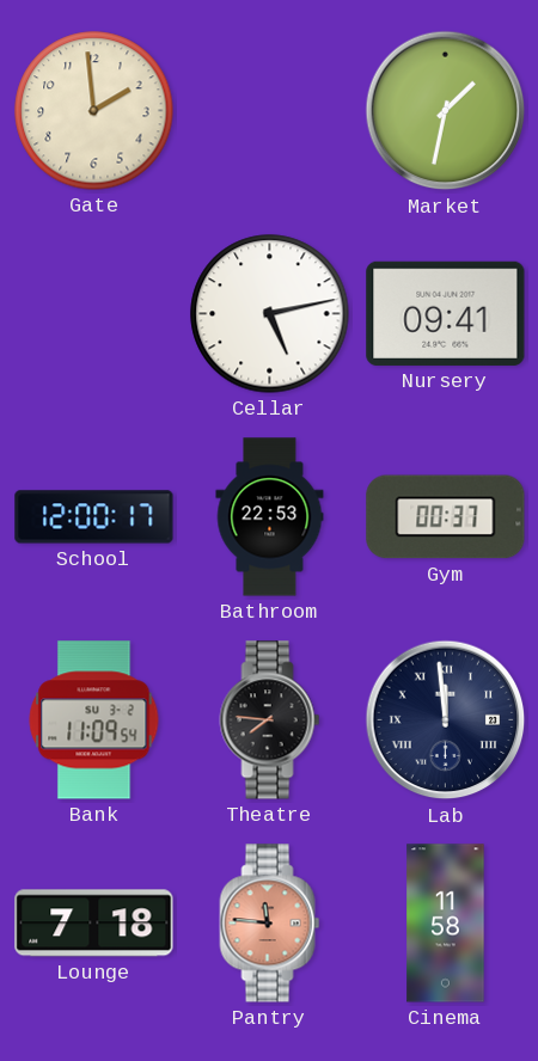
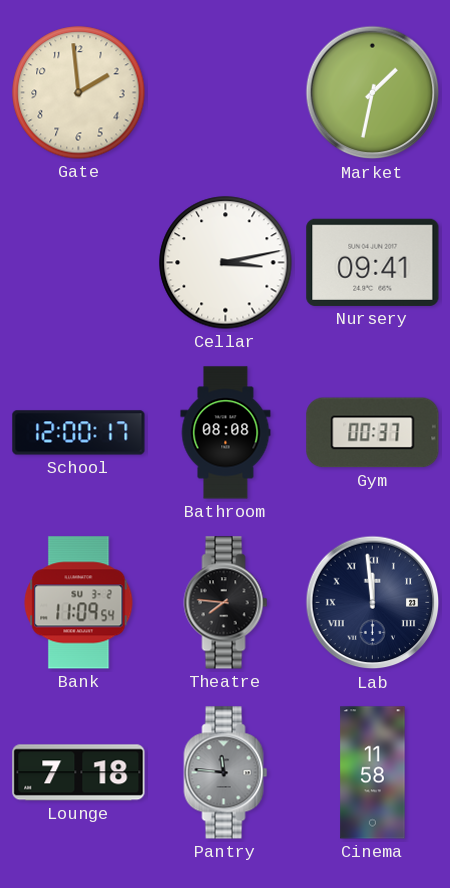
Cellar: 5:13 -> 3:13
Bathroom: 22:53 -> 08:08
Pantry dial: salmon -> grey
